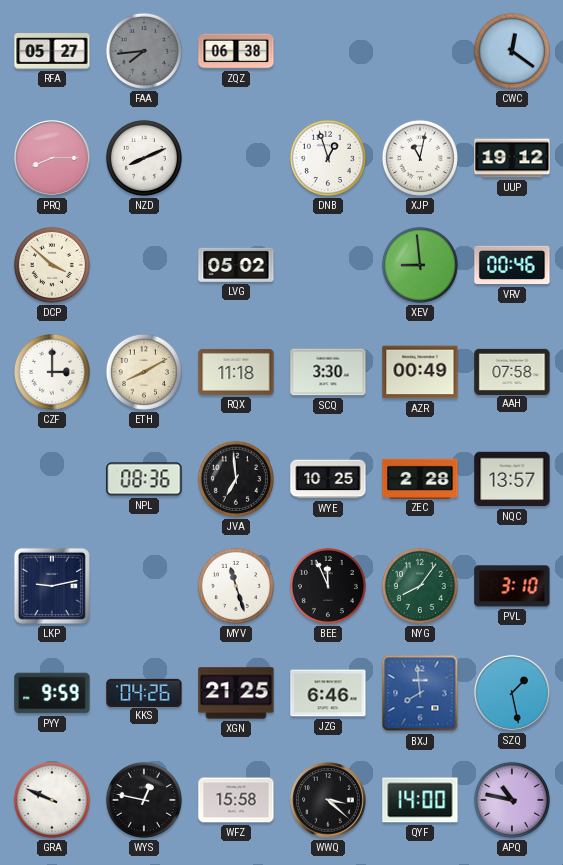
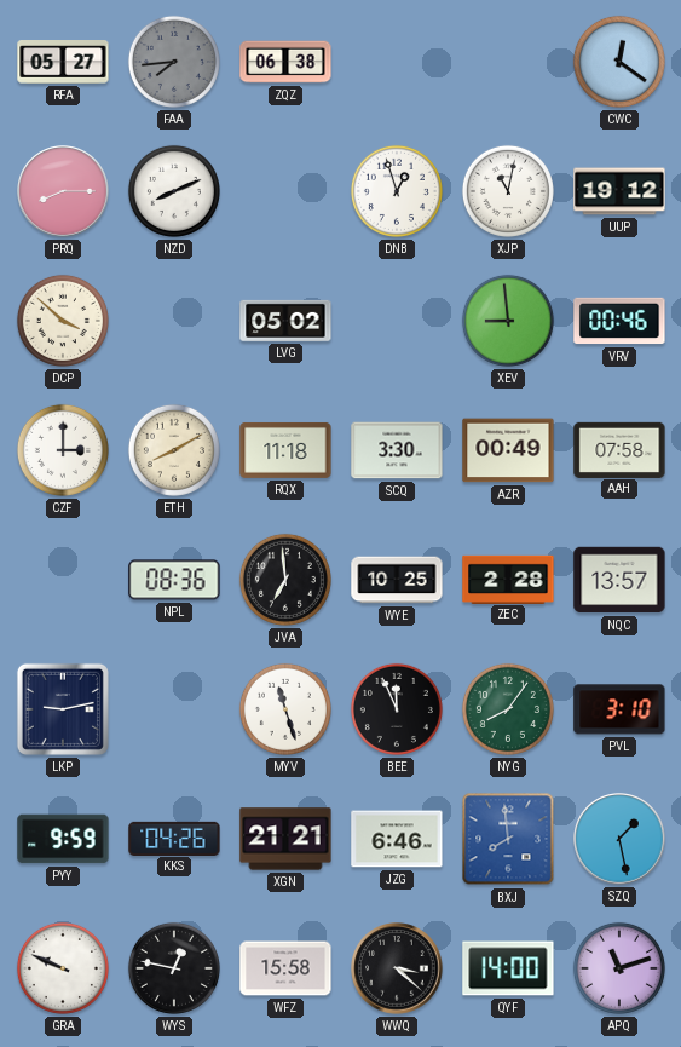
XGN: 21:25 -> 21:21
APQ: 10:47 -> 11:12
